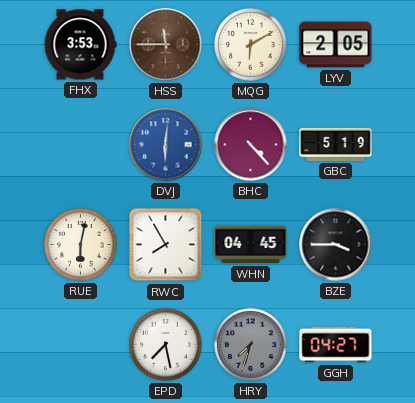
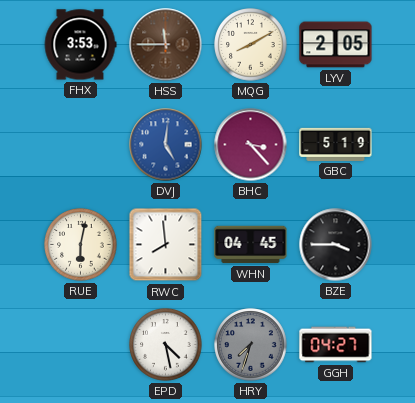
MQG: 6:10 -> 8:10
DVJ: 6:01 -> 5:01
BHC: 4:23 -> 3:23
RWC: 7:55 -> 7:59
EPD: 7:28 -> 4:28
